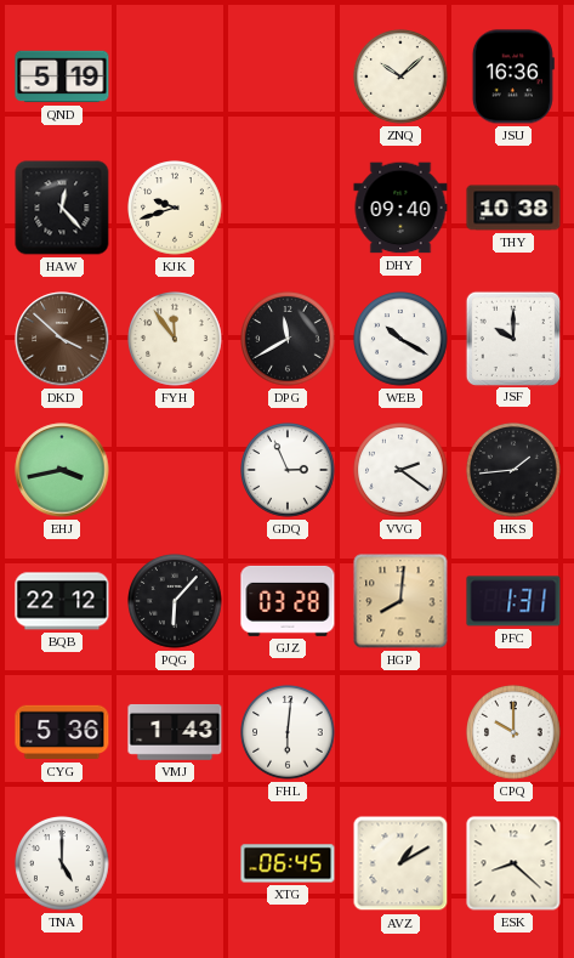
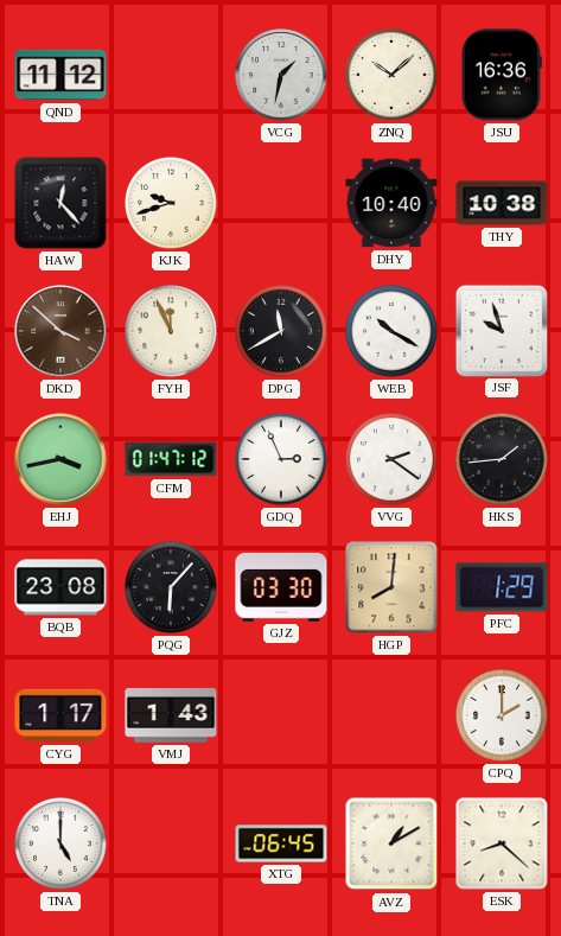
QND: 5:19 -> 11:12
VCG: none -> 1:32
DHY: 09:40 -> 10:40
FYH: 11:54 -> 11:56
JSF: 10:00 -> 9:57
CFM: none -> 01:47
BQB: 22:12 -> 23:08
GJZ: 03:28 -> 03:30
PFC: 1:31 -> 1:29
CYG: 5:36 -> 1:17
FHL: 6:01 -> none
CPQ: 10:00 -> 2:00
